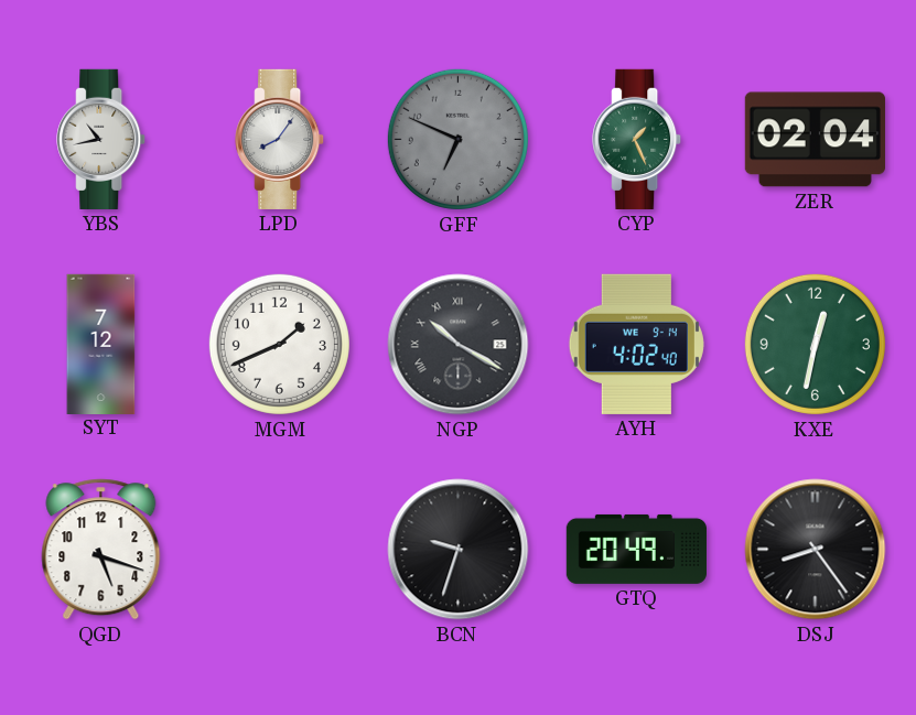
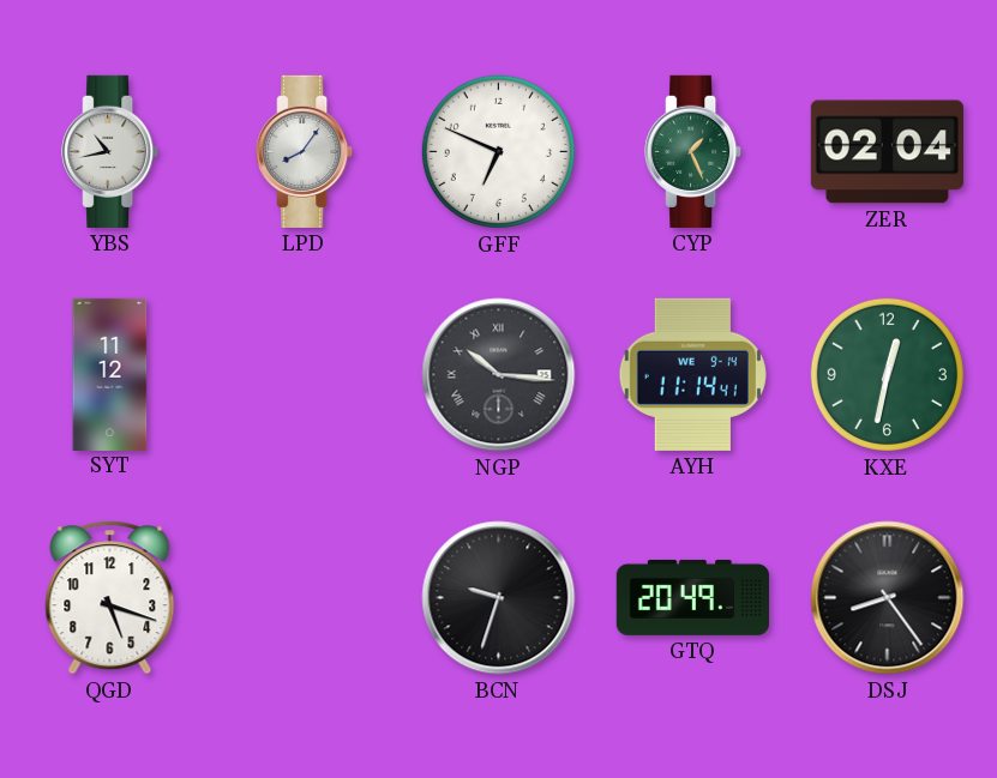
GFF dial: grey -> white
SYT: 7:12 -> 11:12
MGM: 1:41 -> none
NGP: 10:20 -> 10:16
AYH: 4:02 -> 11:14
